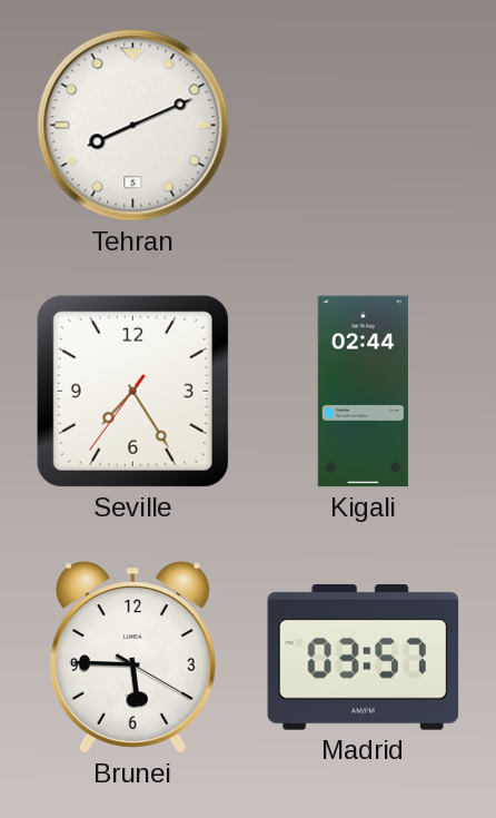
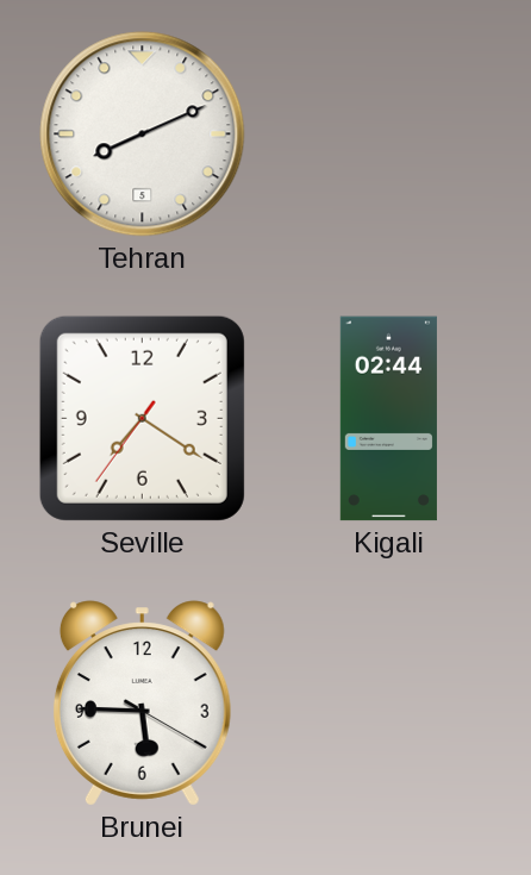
Seville: 7:24 -> 7:20
Madrid: 03:57 -> none
